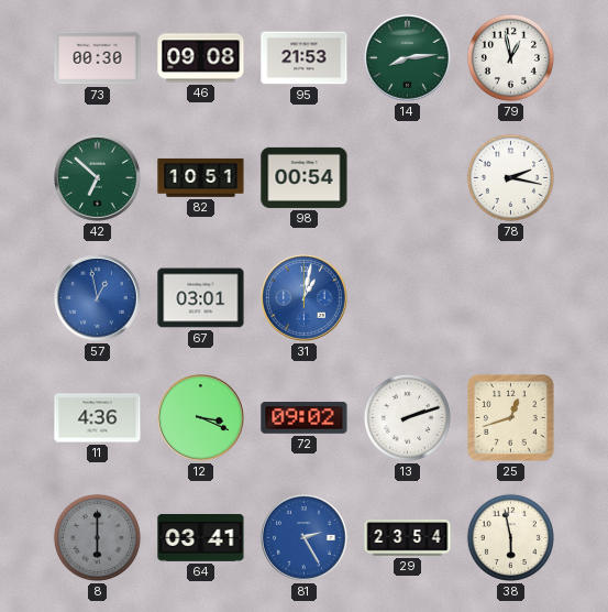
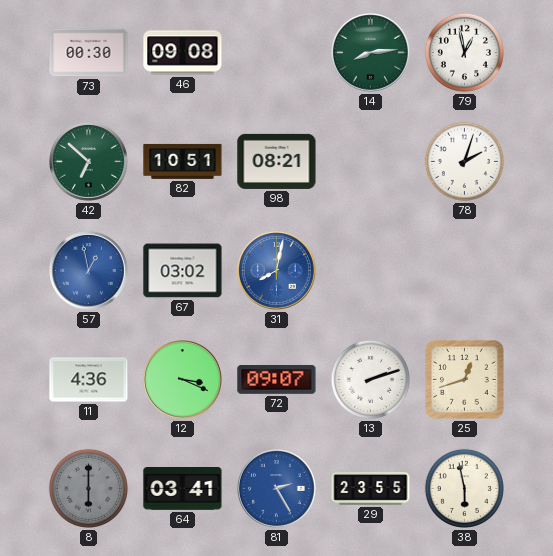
95: 21:53 -> none
98: 00:54 -> 08:21
78: 2:17 -> 2:03
67: 03:01 -> 03:02
31: 1:02 -> 8:02
72: 09:02 -> 09:07
29: 23:54 -> 23:55
